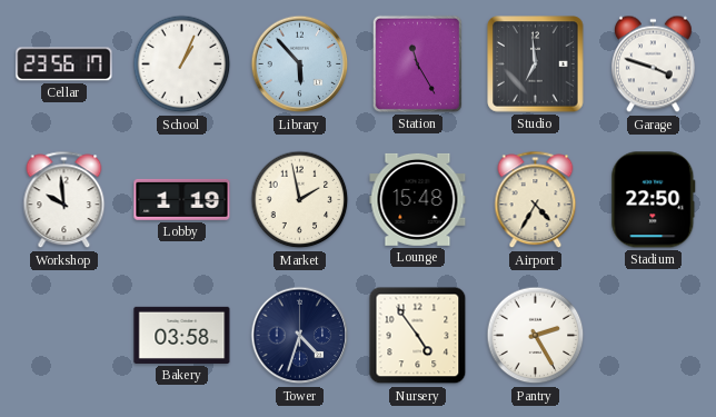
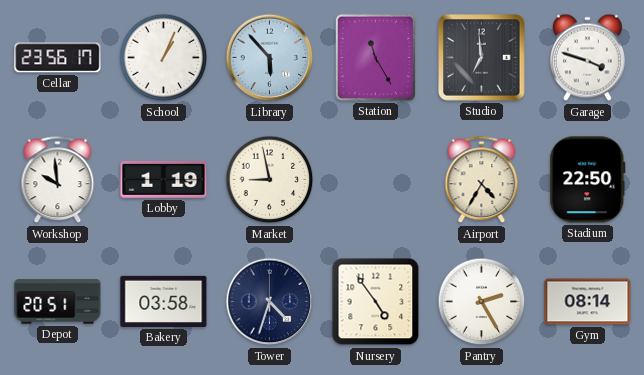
Market: 1:58 -> 8:58
Lounge: 15:48 -> none
Depot: none -> 20:51
Gym: none -> 08:14
